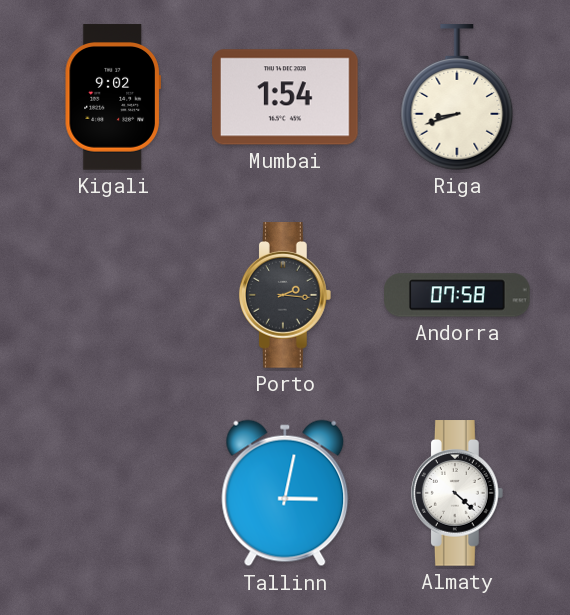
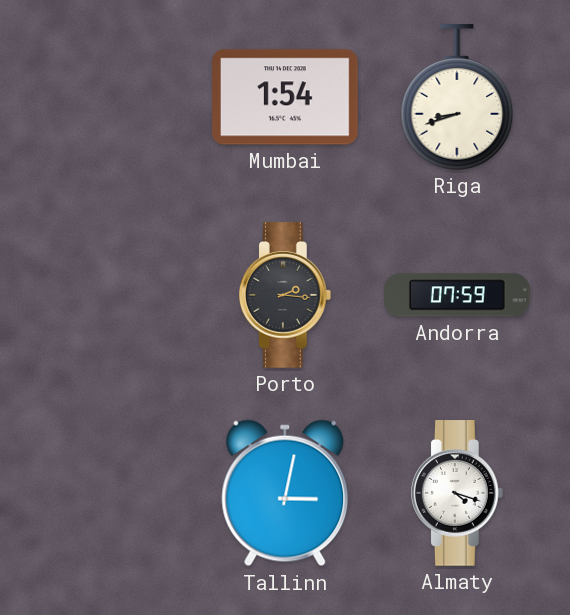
Kigali: 9:02 -> none
Andorra: 07:58 -> 07:59
Almaty: 4:22 -> 4:18
